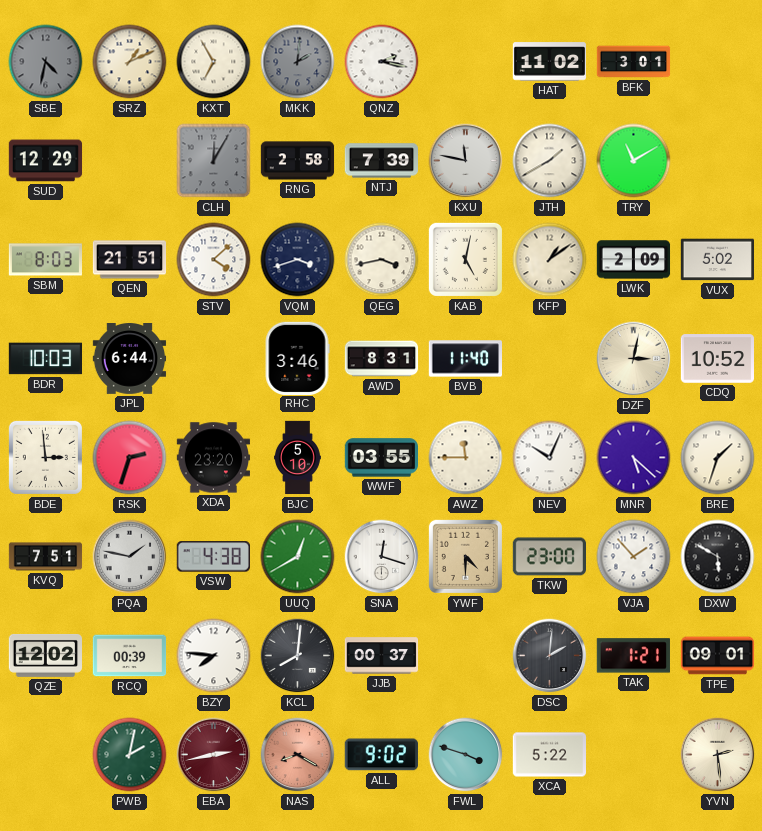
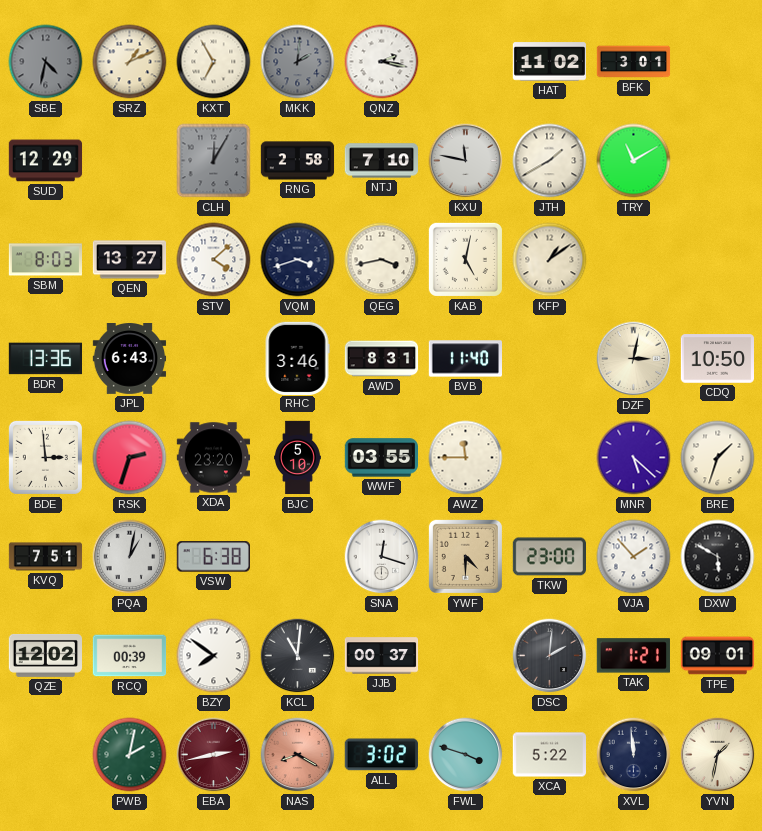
NTJ: 7:39 -> 7:10
QEN: 21:51 -> 13:27
LWK: 2:09 -> none
VUX: 5:02 -> none
BDR: 10:03 -> 13:36
JPL: 6:44 -> 6:43
CDQ: 10:52 -> 10:50
NEV: 10:04 -> none
PQA: 1:47 -> 1:02
VSW: 4:38 -> 6:38
UUQ: 12:40 -> none
BZY: 7:46 -> 7:51
KCL: 8:01 -> 11:01
ALL: 9:02 -> 3:02
XVL: none -> 11:59
YVN: 2:29 -> 1:32
